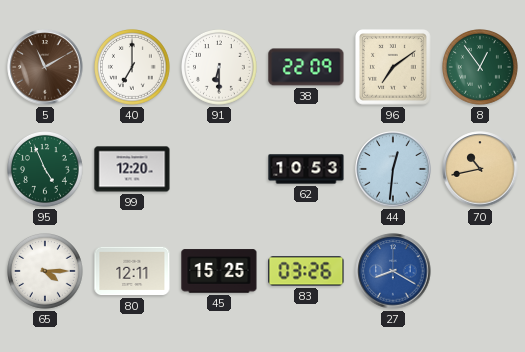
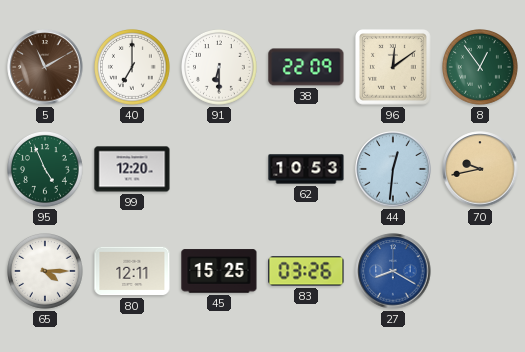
96: 7:09 -> 12:09
70: 10:43 -> 9:43
